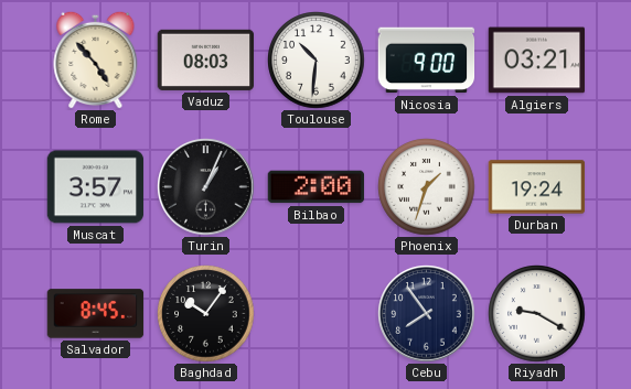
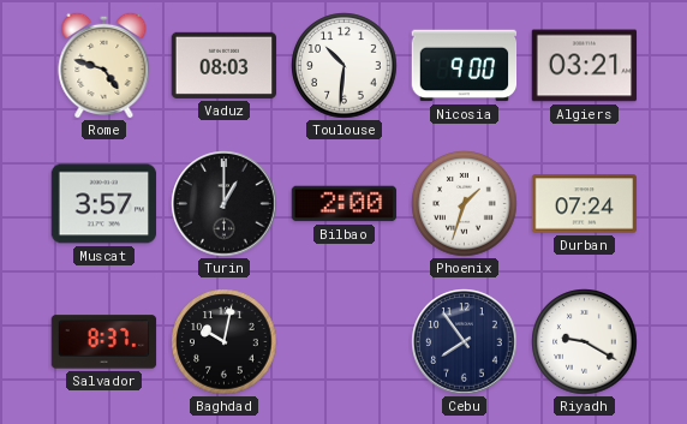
Rome: 4:53 -> 4:48
Turin: 1:04 -> 1:00
Durban: 19:24 -> 07:24
Salvador: 8:45 -> 8:37
Baghdad: 10:06 -> 10:02
